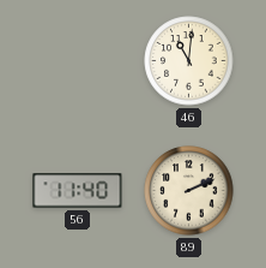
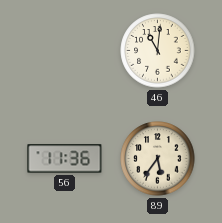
56: 11:40 -> 11:36
89: 2:11 -> 5:36
